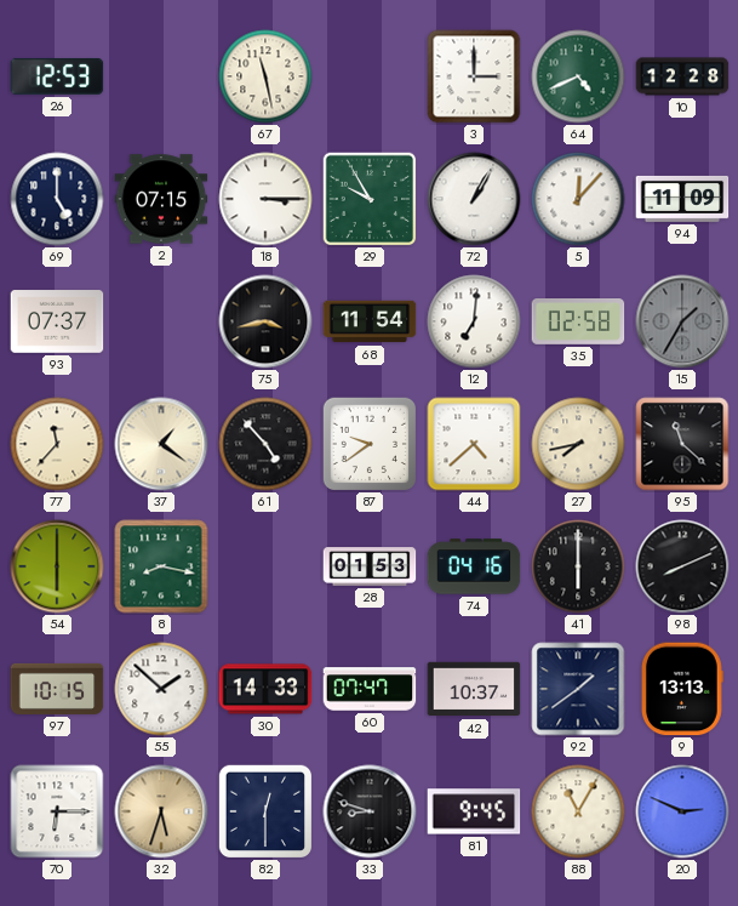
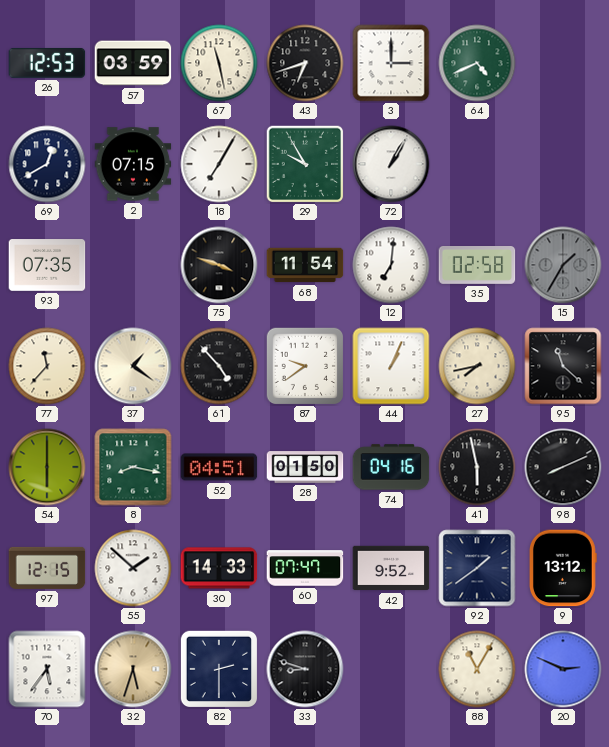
57: none -> 03:59
43: none -> 6:42
10: 12:28 -> none
69: 5:00 -> 12:40
18: 3:15 -> 7:05
5: 12:07 -> none
94: 11:09 -> none
93: 07:37 -> 07:35
75: 3:43 -> 3:48
44: 4:38 -> 1:04
52: none -> 04:51
28: 01:53 -> 01:50
41: 6:00 -> 5:58
97: 10:15 -> 12:15
42: 10:37 -> 9:52
9: 13:13 -> 13:12
70: 6:15 -> 5:36
82: 12:30 -> 2:30
81: 9:45 -> none
